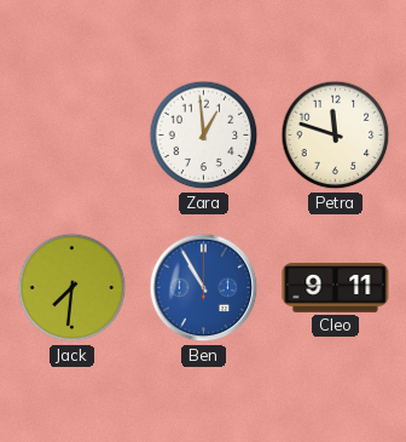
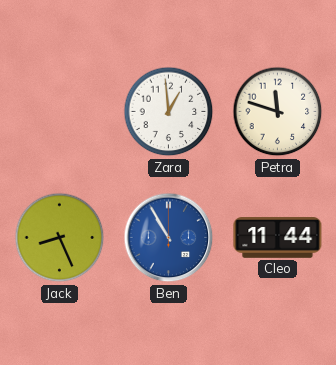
Jack: 7:31 -> 8:26
Cleo: 9:11 -> 11:44
